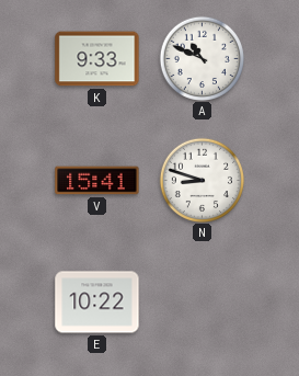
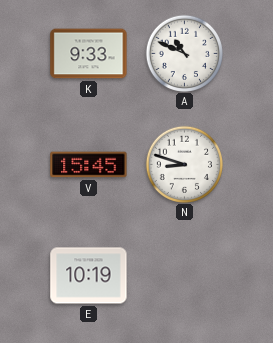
V: 15:41 -> 15:45
E: 10:22 -> 10:19
